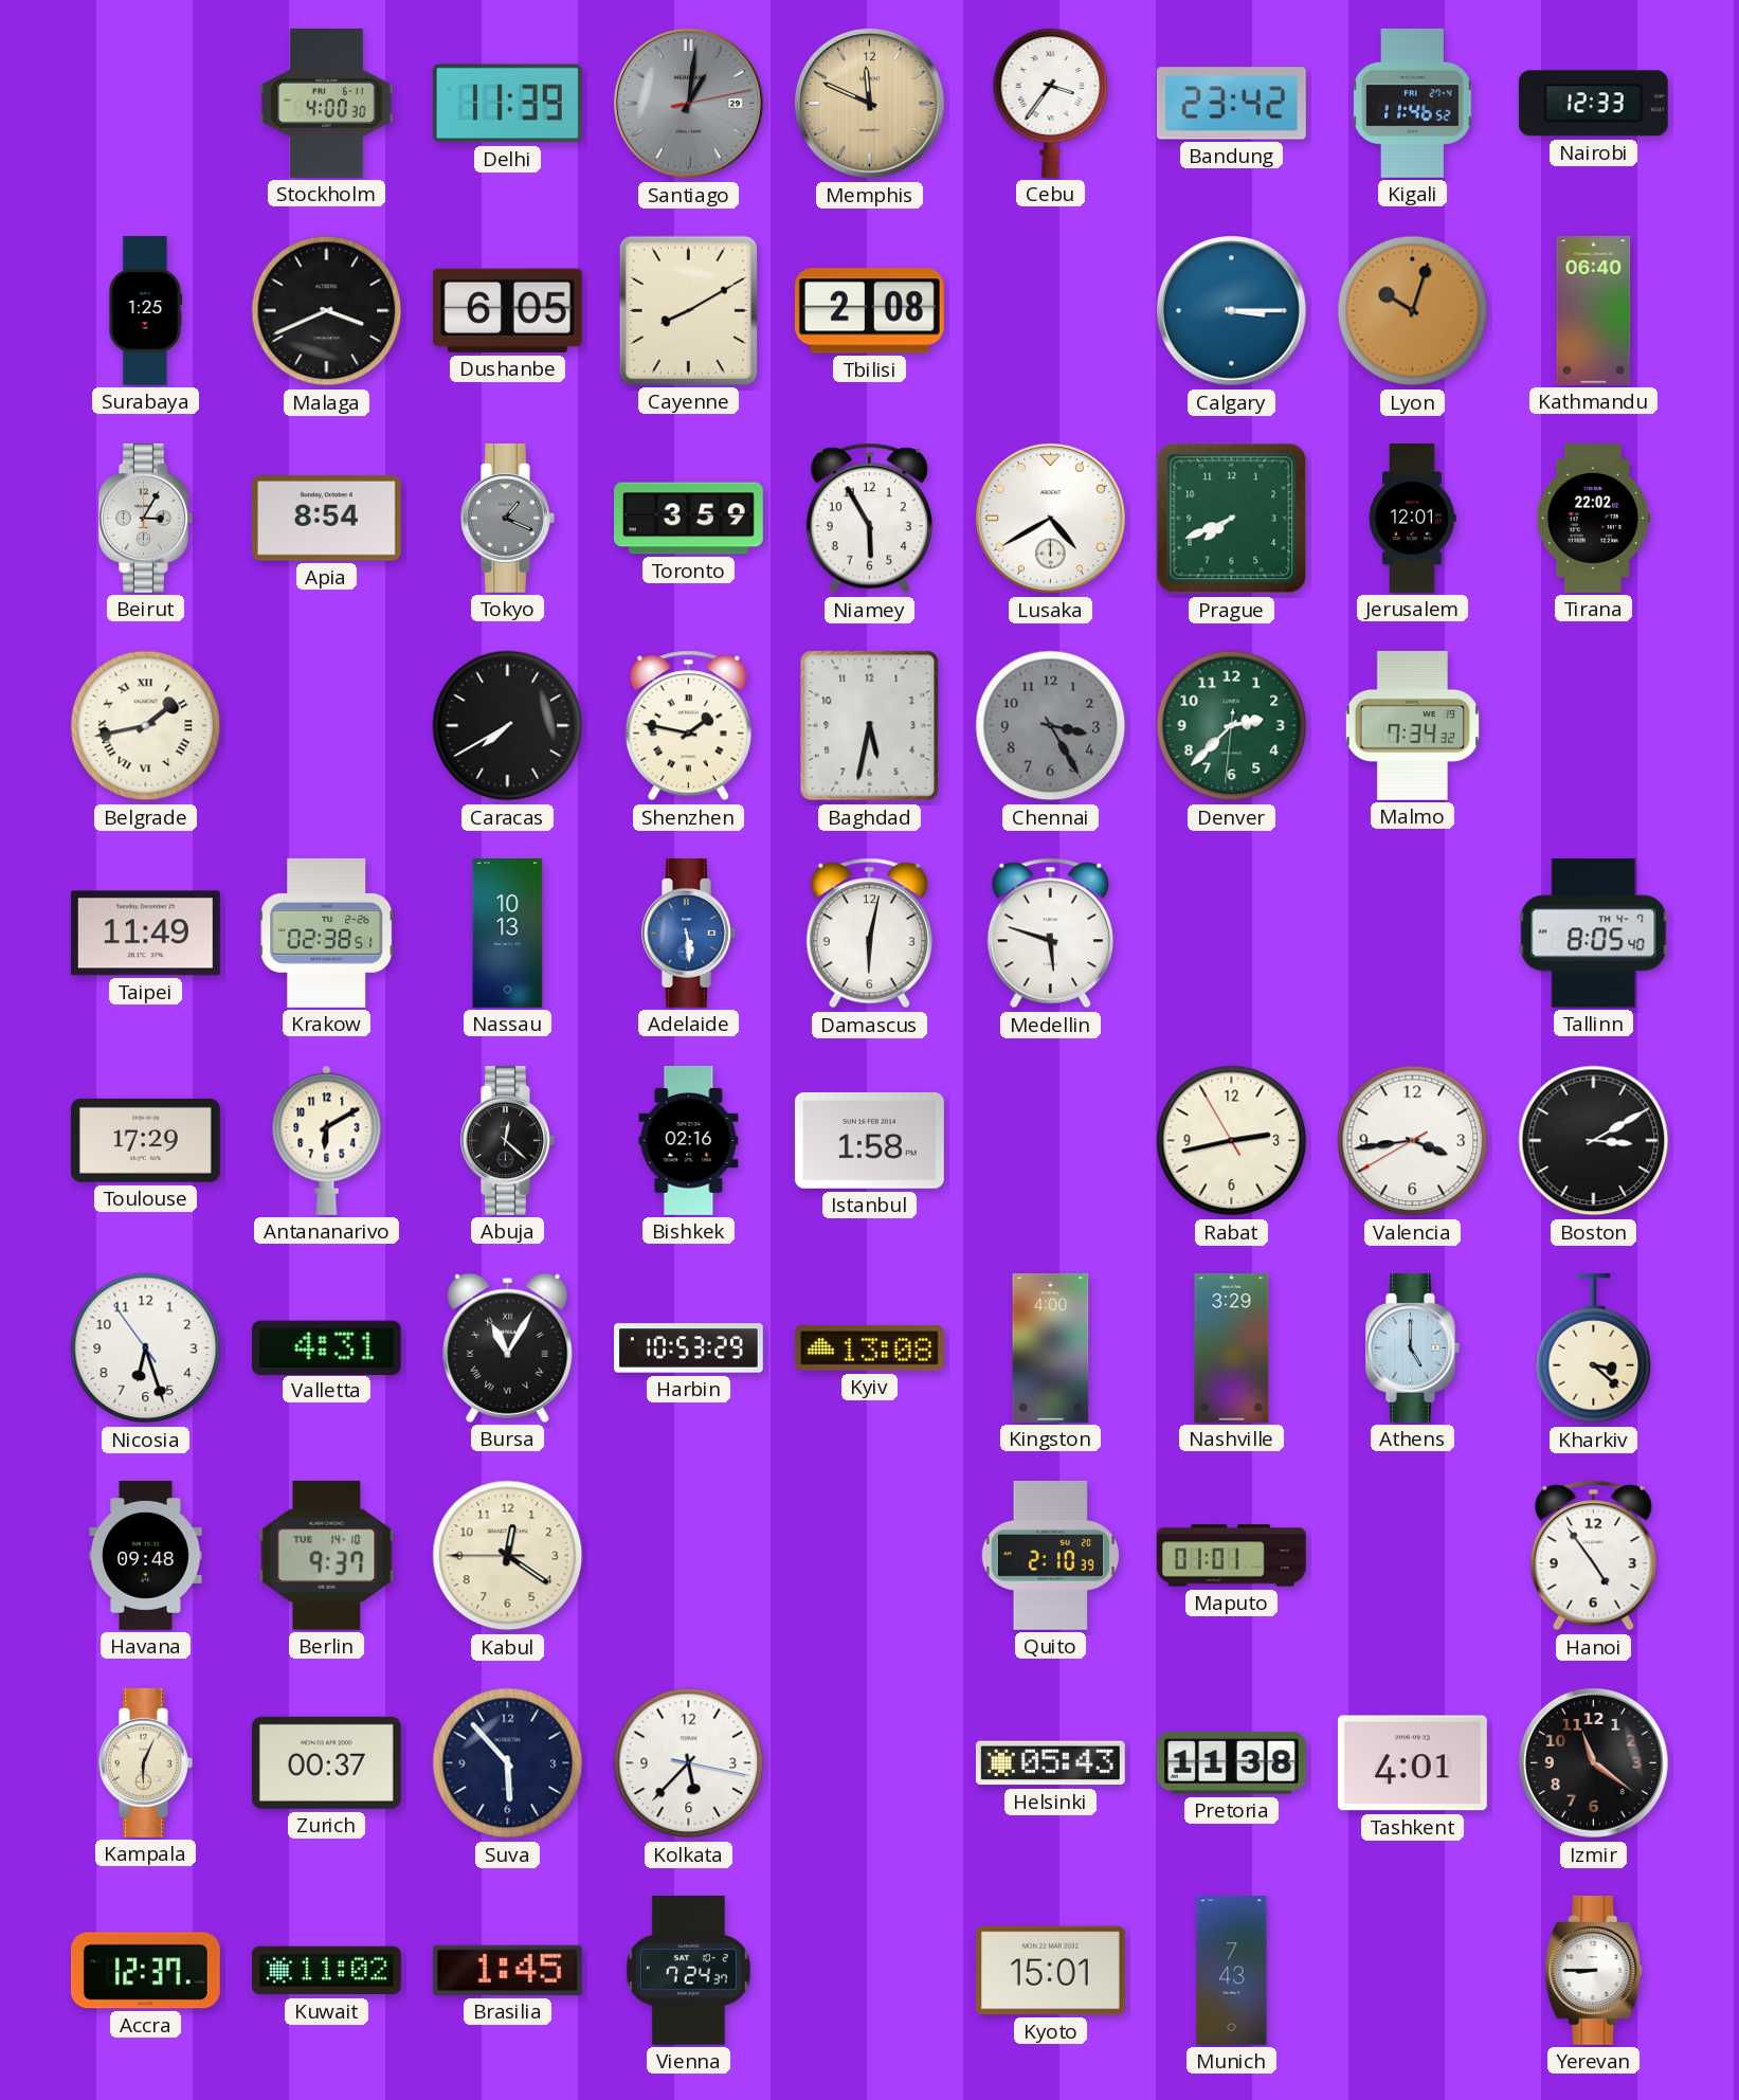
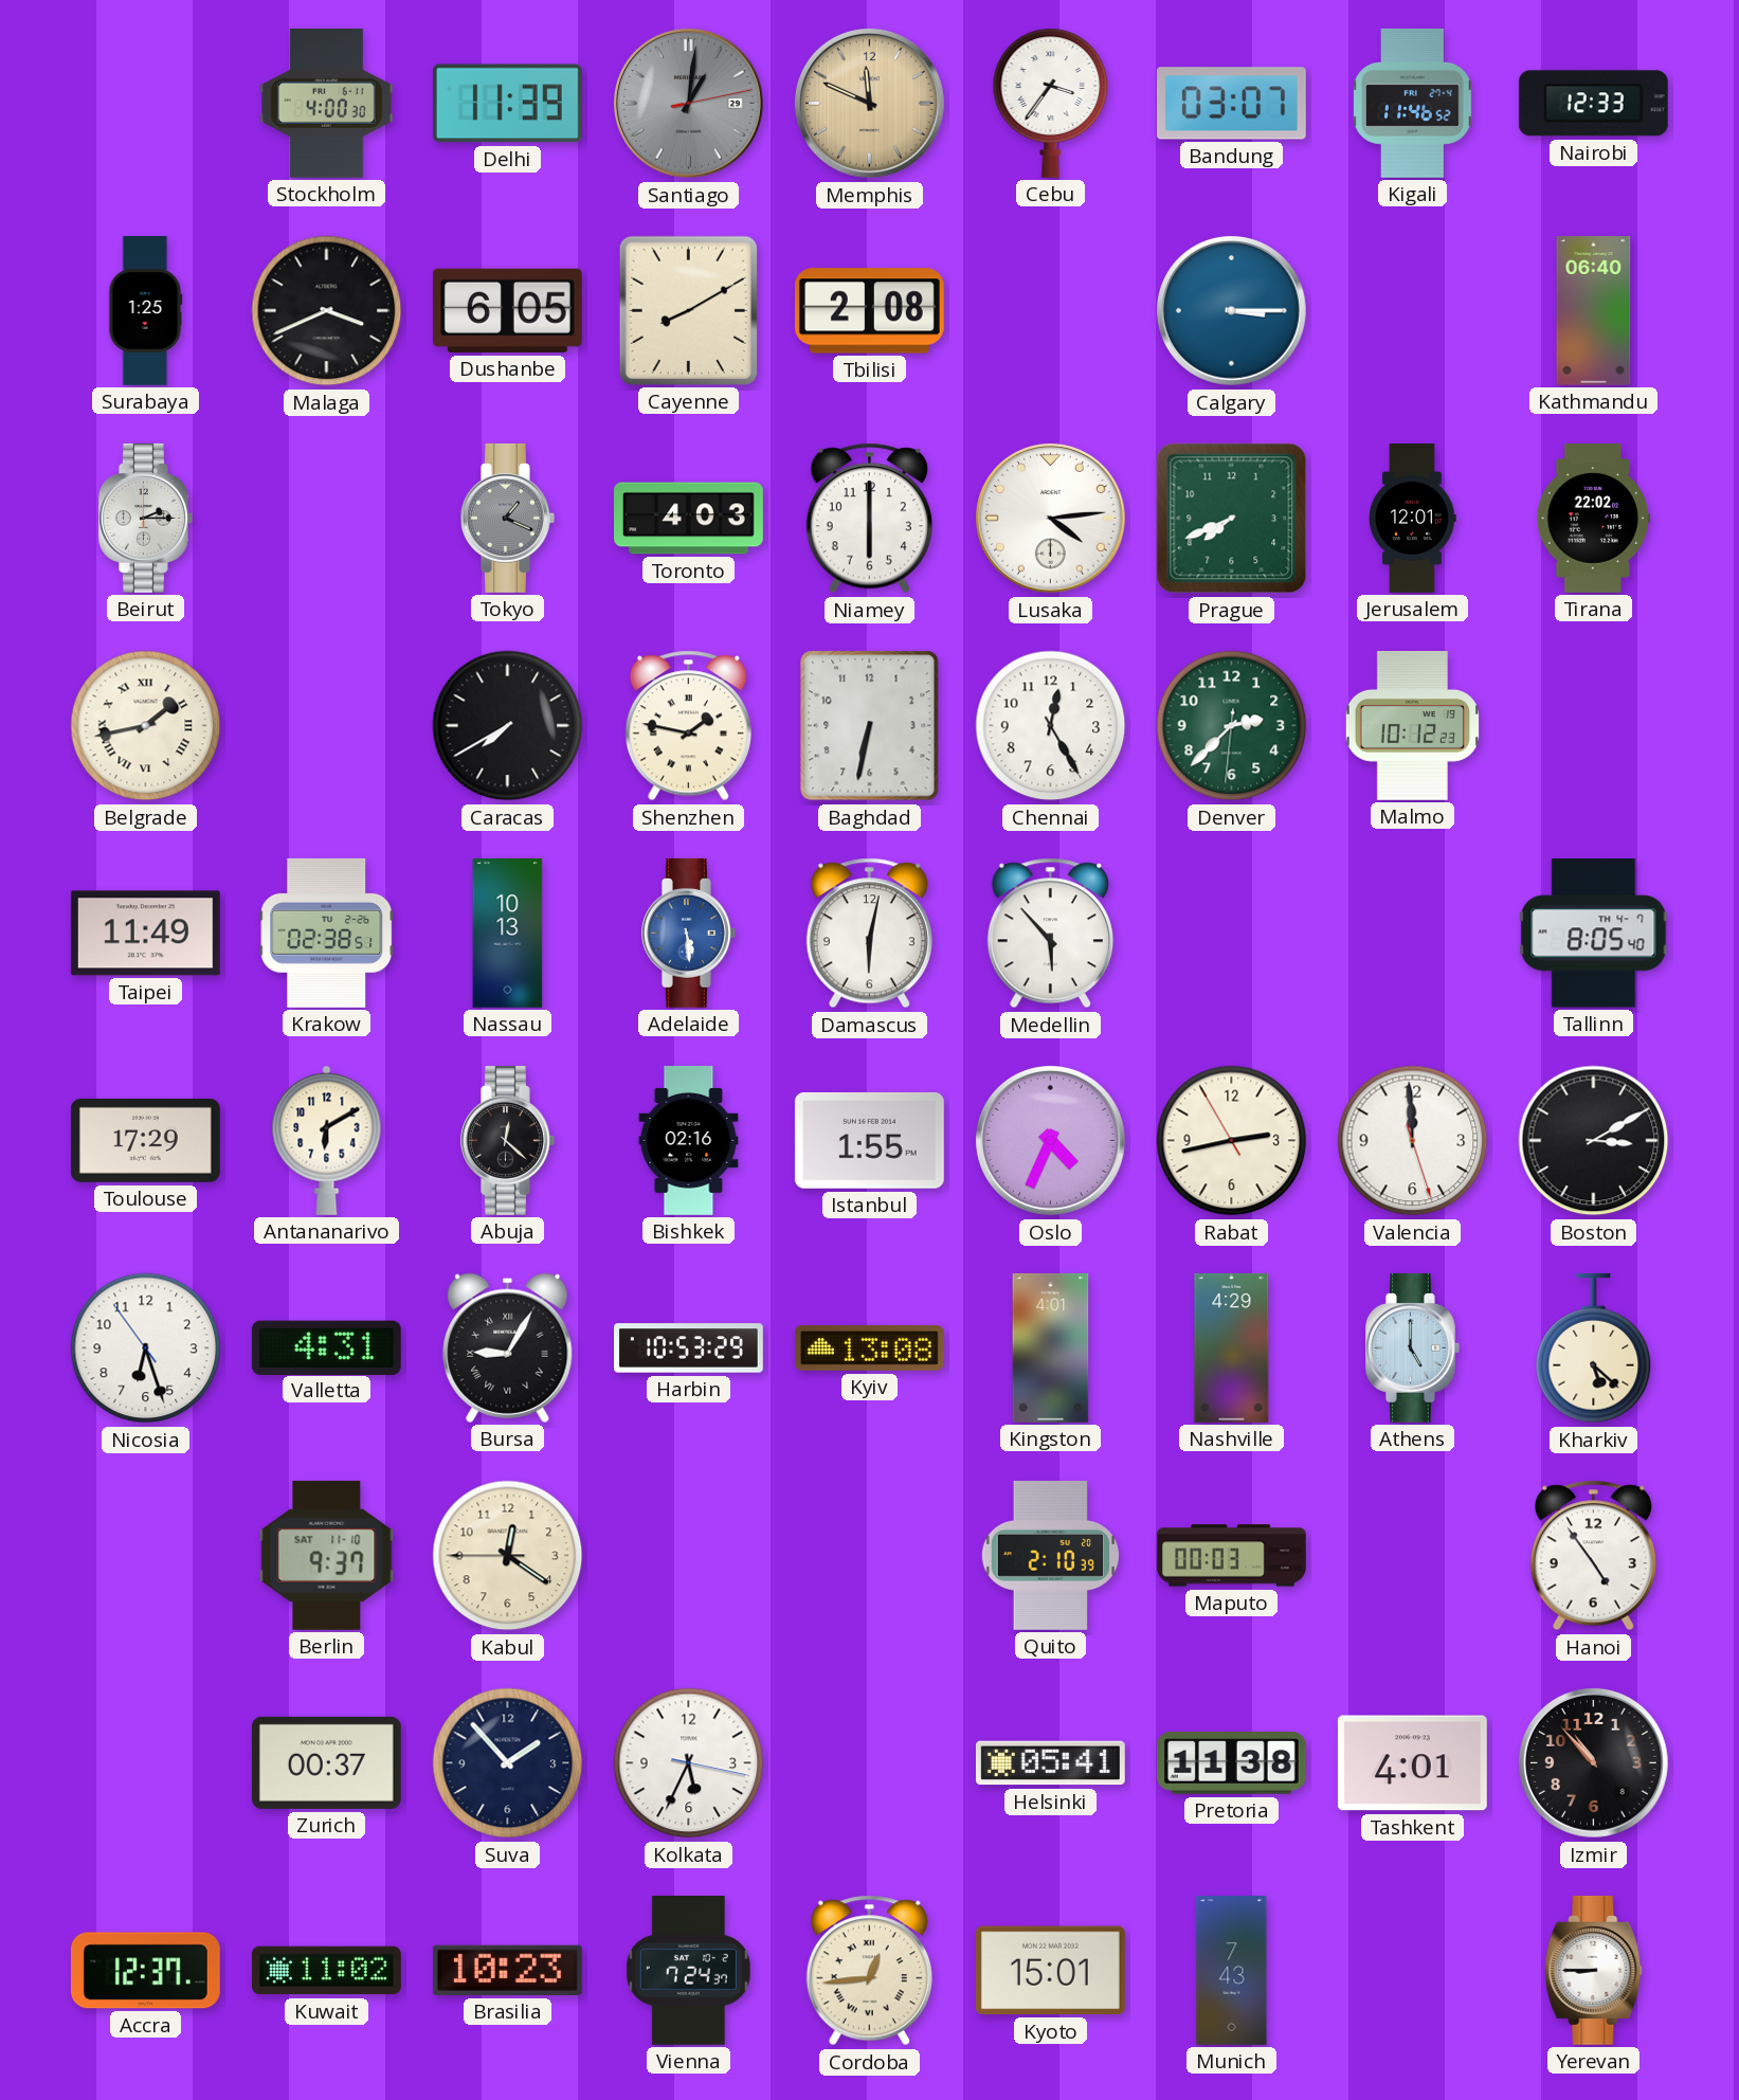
Bandung: 23:42 -> 03:07
Lyon: 10:03 -> none
Beirut: 3:05 -> 2:15
Apia: 8:54 -> none
Toronto: 3:59 -> 4:03
Niamey: 5:55 -> 6:00
Lusaka: 4:40 -> 4:14
Baghdad: 5:32 -> 6:32
Chennai: 3:25 -> 12:25
Chennai dial: grey -> white
Malmo: 7:34 -> 10:12
Medellin: 5:48 -> 5:53
Istanbul: 1:58 -> 1:55
Oslo: none -> 4:34
Valencia: 3:43 -> 11:59
Bursa: 11:05 -> 9:05
Kingston: 4:00 -> 4:01
Nashville: 3:29 -> 4:29
Kharkiv: 3:22 -> 5:22
Havana: 09:48 -> none
Berlin date: TUE 14-10 -> SAT 11-10
Maputo: 01:01 -> 00:03
Kampala: 6:04 -> none
Suva: 5:53 -> 1:53
Kolkata: 5:37 -> 5:34
Helsinki: 05:43 -> 05:41
Izmir: 11:21 -> 10:53
Brasilia: 1:45 -> 10:23
Cordoba: none -> 12:44
